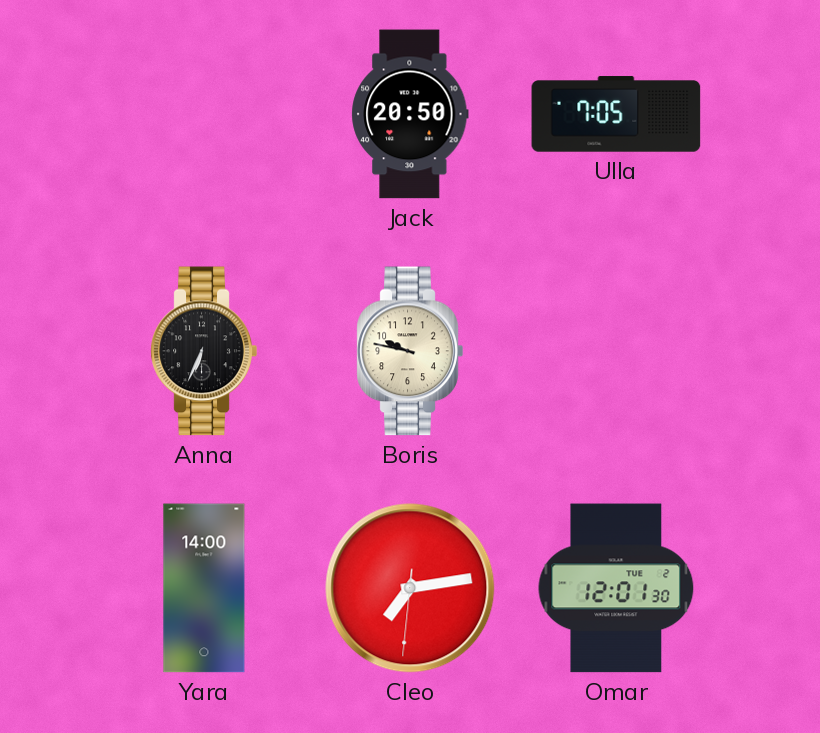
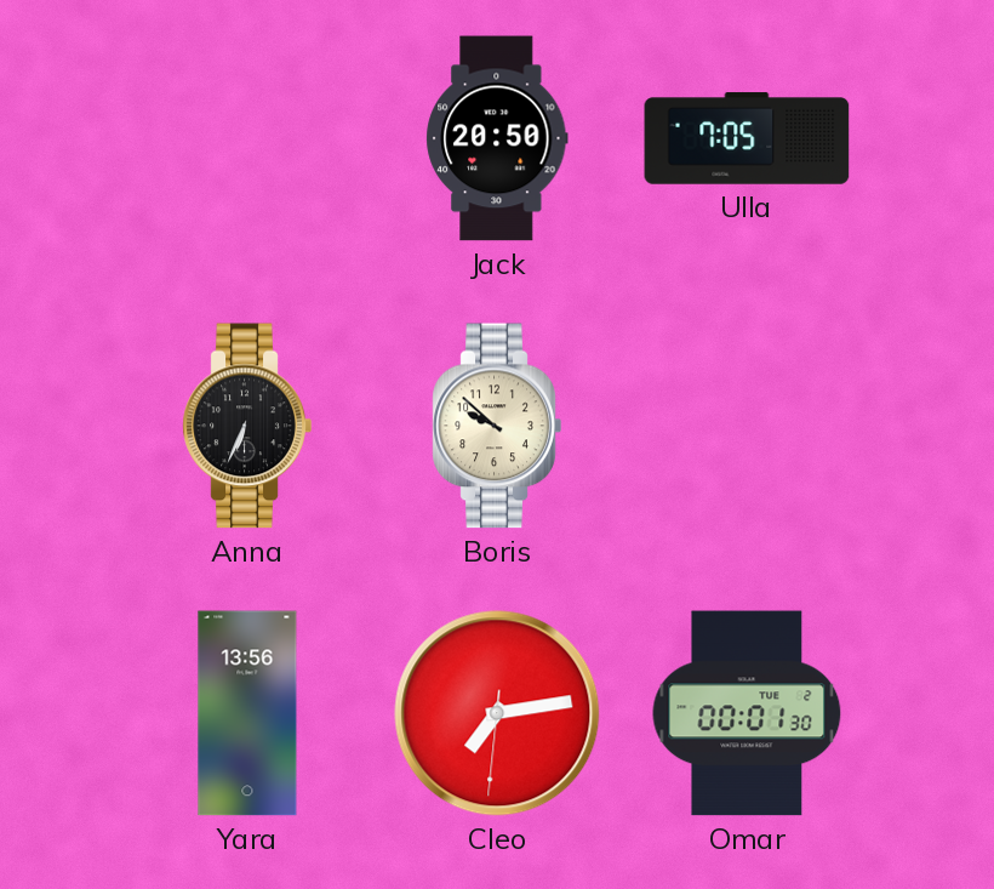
Boris: 9:47 -> 9:52
Yara: 14:00 -> 13:56
Omar: 12:01 -> 00:01
